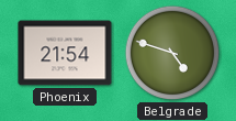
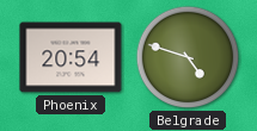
Phoenix: 21:54 -> 20:54
